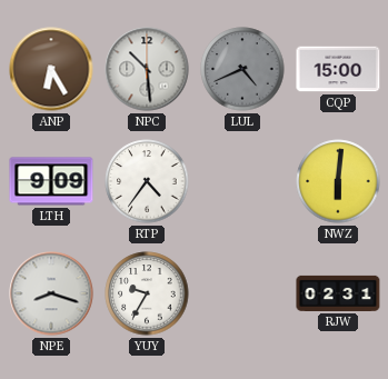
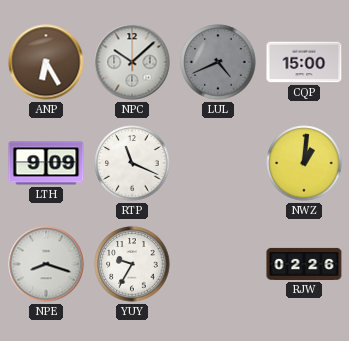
NPC: 10:29 -> 10:08
RTP: 4:36 -> 11:19
NWZ: 6:01 -> 1:01
RJW: 02:31 -> 02:26
